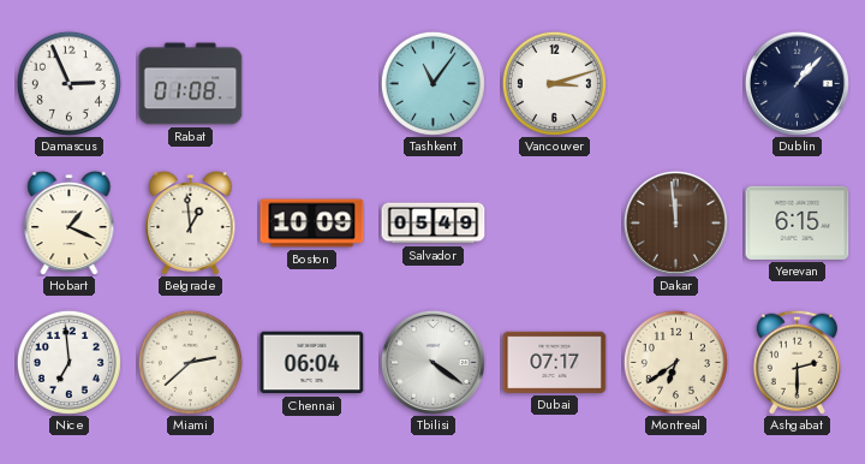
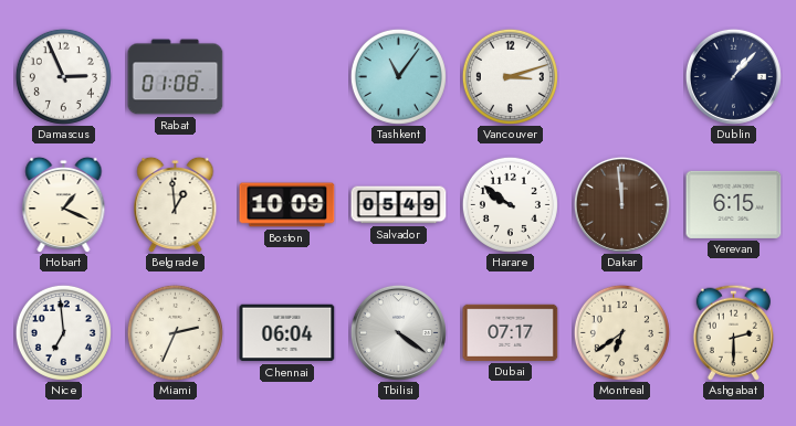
Harare: none -> 9:51
Miami: 2:38 -> 2:34
